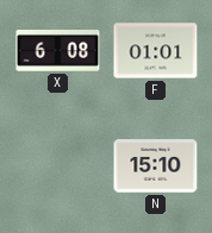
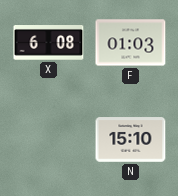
F: 01:01 -> 01:03
